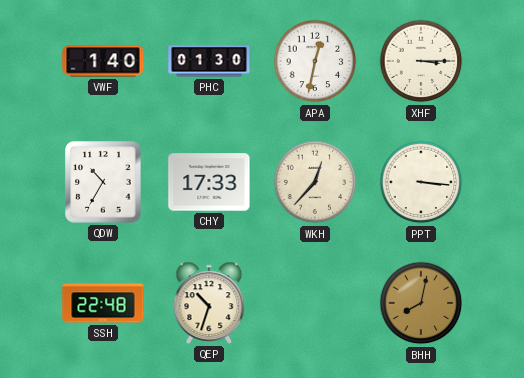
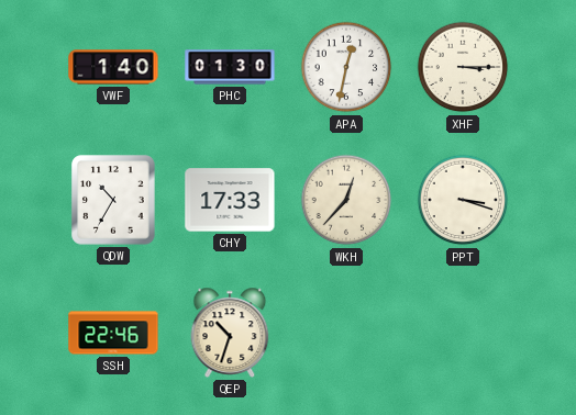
PPT: 3:16 -> 3:18
SSH: 22:48 -> 22:46
BHH: 8:02 -> none
